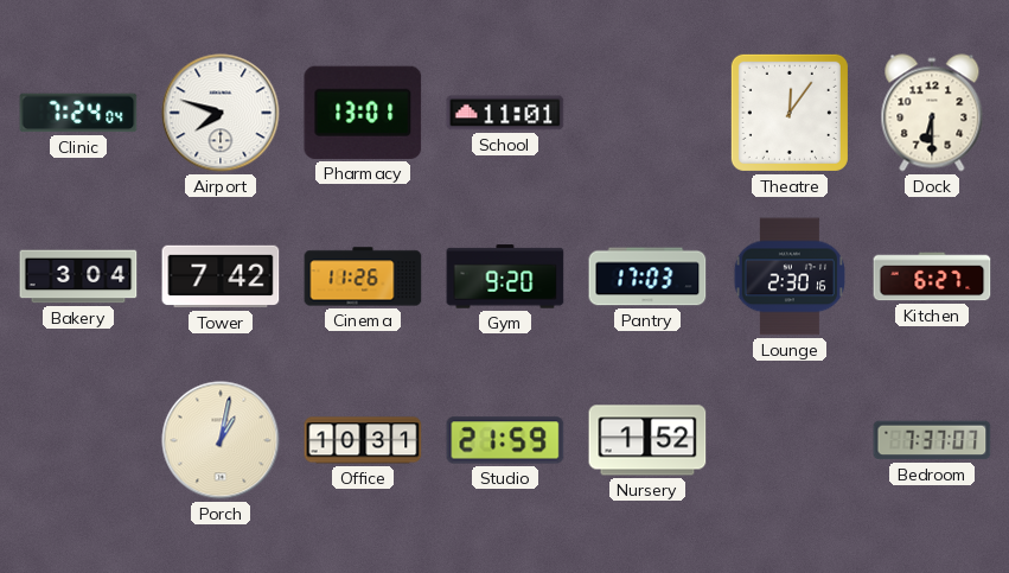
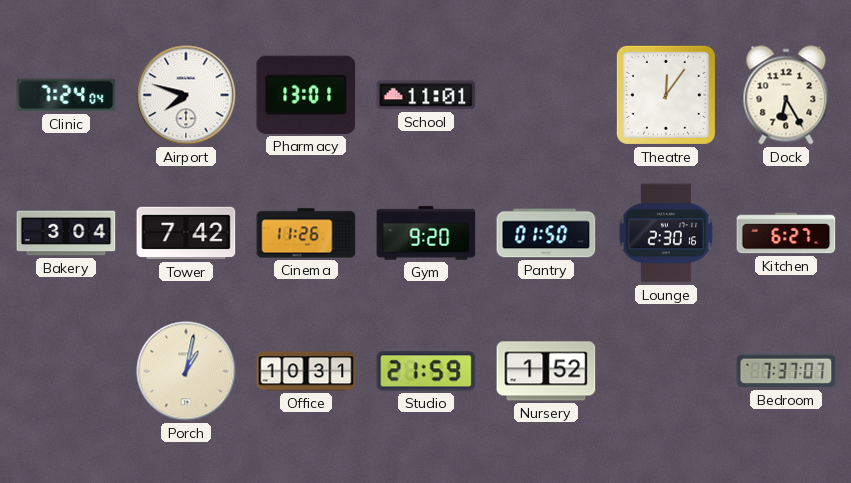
Dock: 6:30 -> 6:25
Pantry: 17:03 -> 01:50
